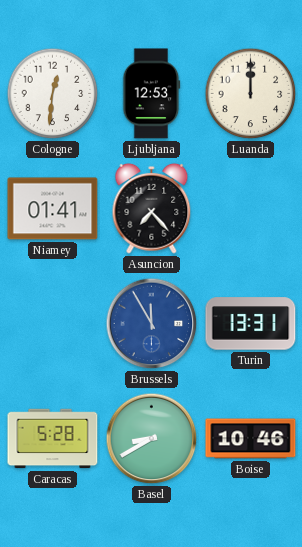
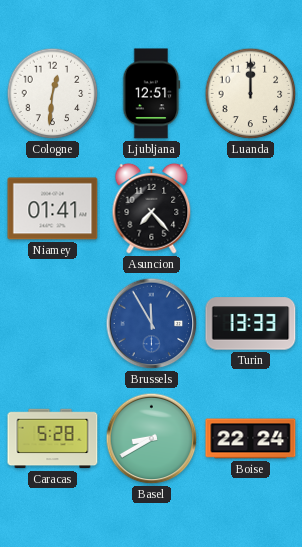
Ljubljana: 12:53 -> 12:51
Turin: 13:31 -> 13:33
Boise: 10:46 -> 22:24
